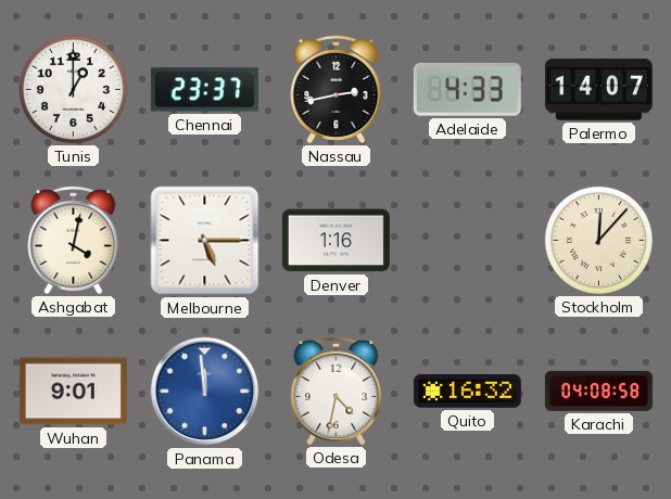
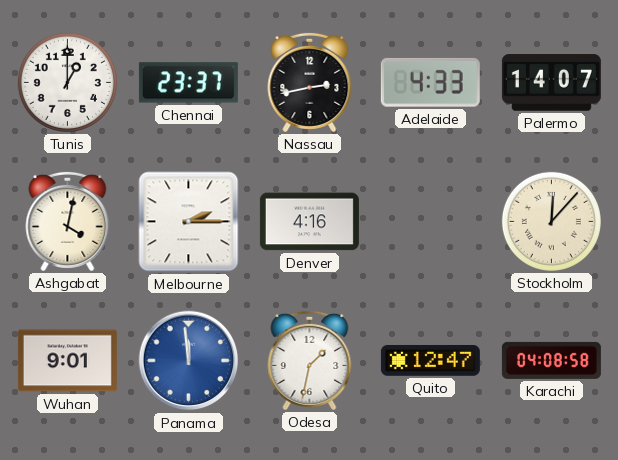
Melbourne: 5:15 -> 2:15
Denver: 1:16 -> 4:16
Odesa: 4:32 -> 1:32
Quito: 16:32 -> 12:47
